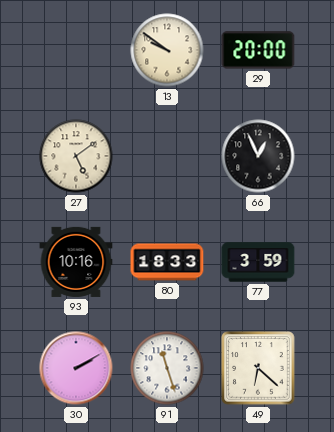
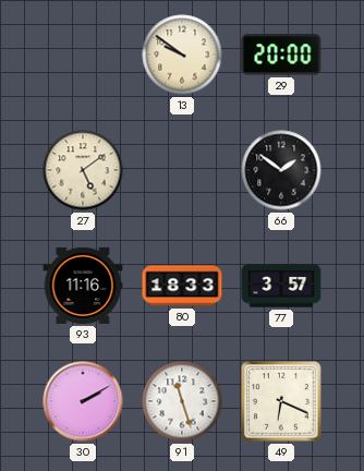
66: 12:56 -> 1:51
93: 10:16 -> 11:16
77: 3:59 -> 3:57
49: 6:22 -> 6:19
